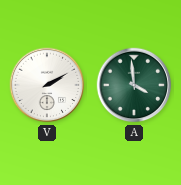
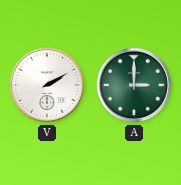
A: 3:59 -> 3:00
